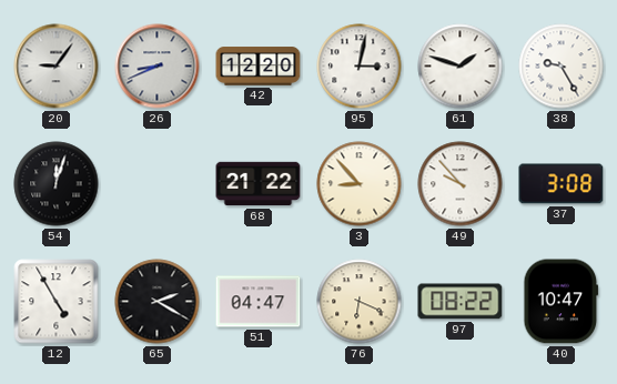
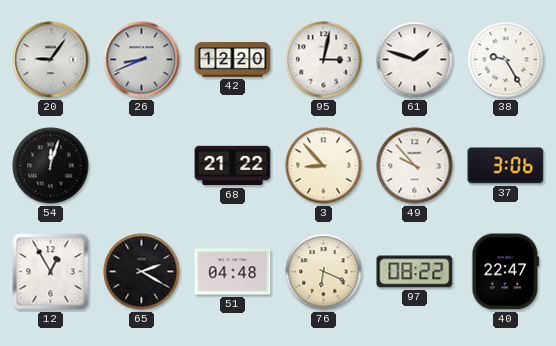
37: 3:08 -> 3:06
12: 4:55 -> 12:55
51: 04:47 -> 04:48
40: 10:47 -> 22:47
